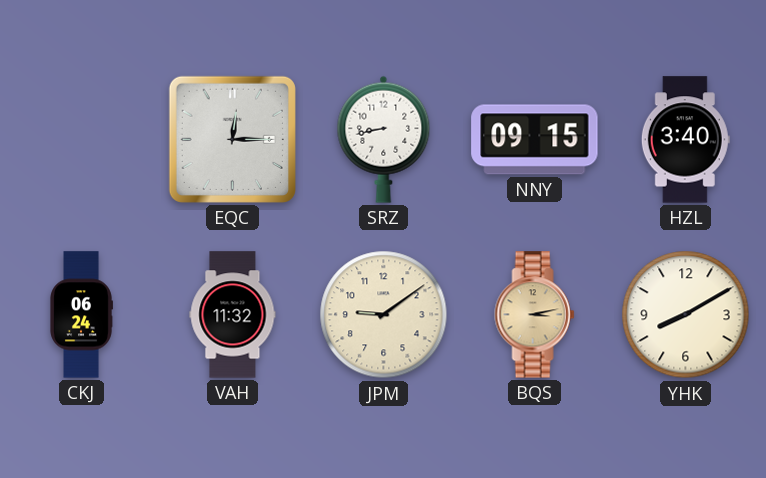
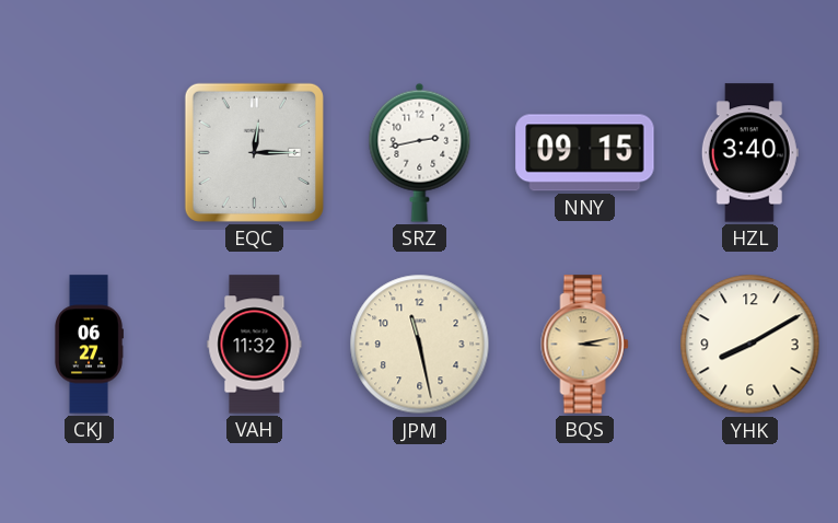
SRZ: 8:43 -> 2:43
CKJ: 06:24 -> 06:27
JPM: 9:09 -> 11:28
